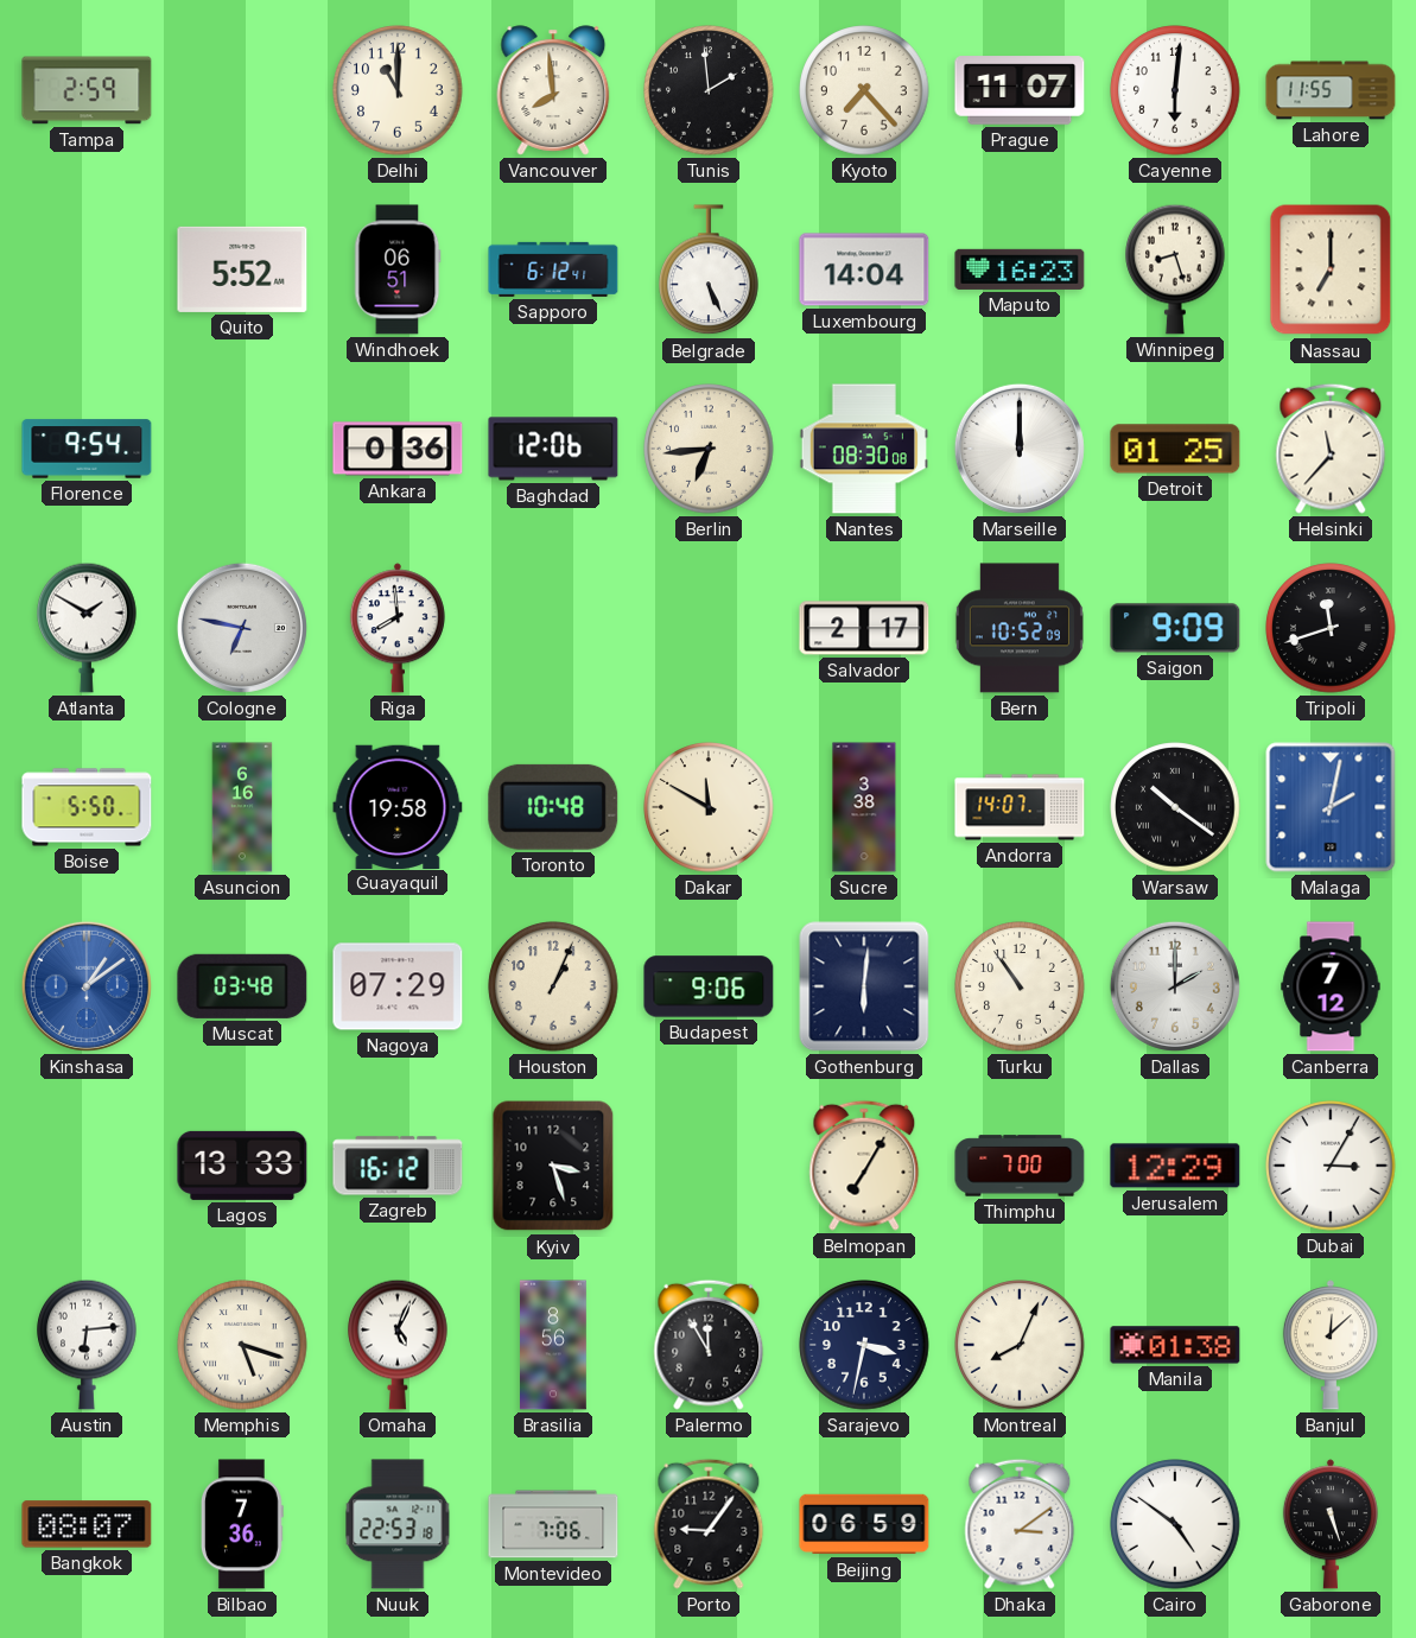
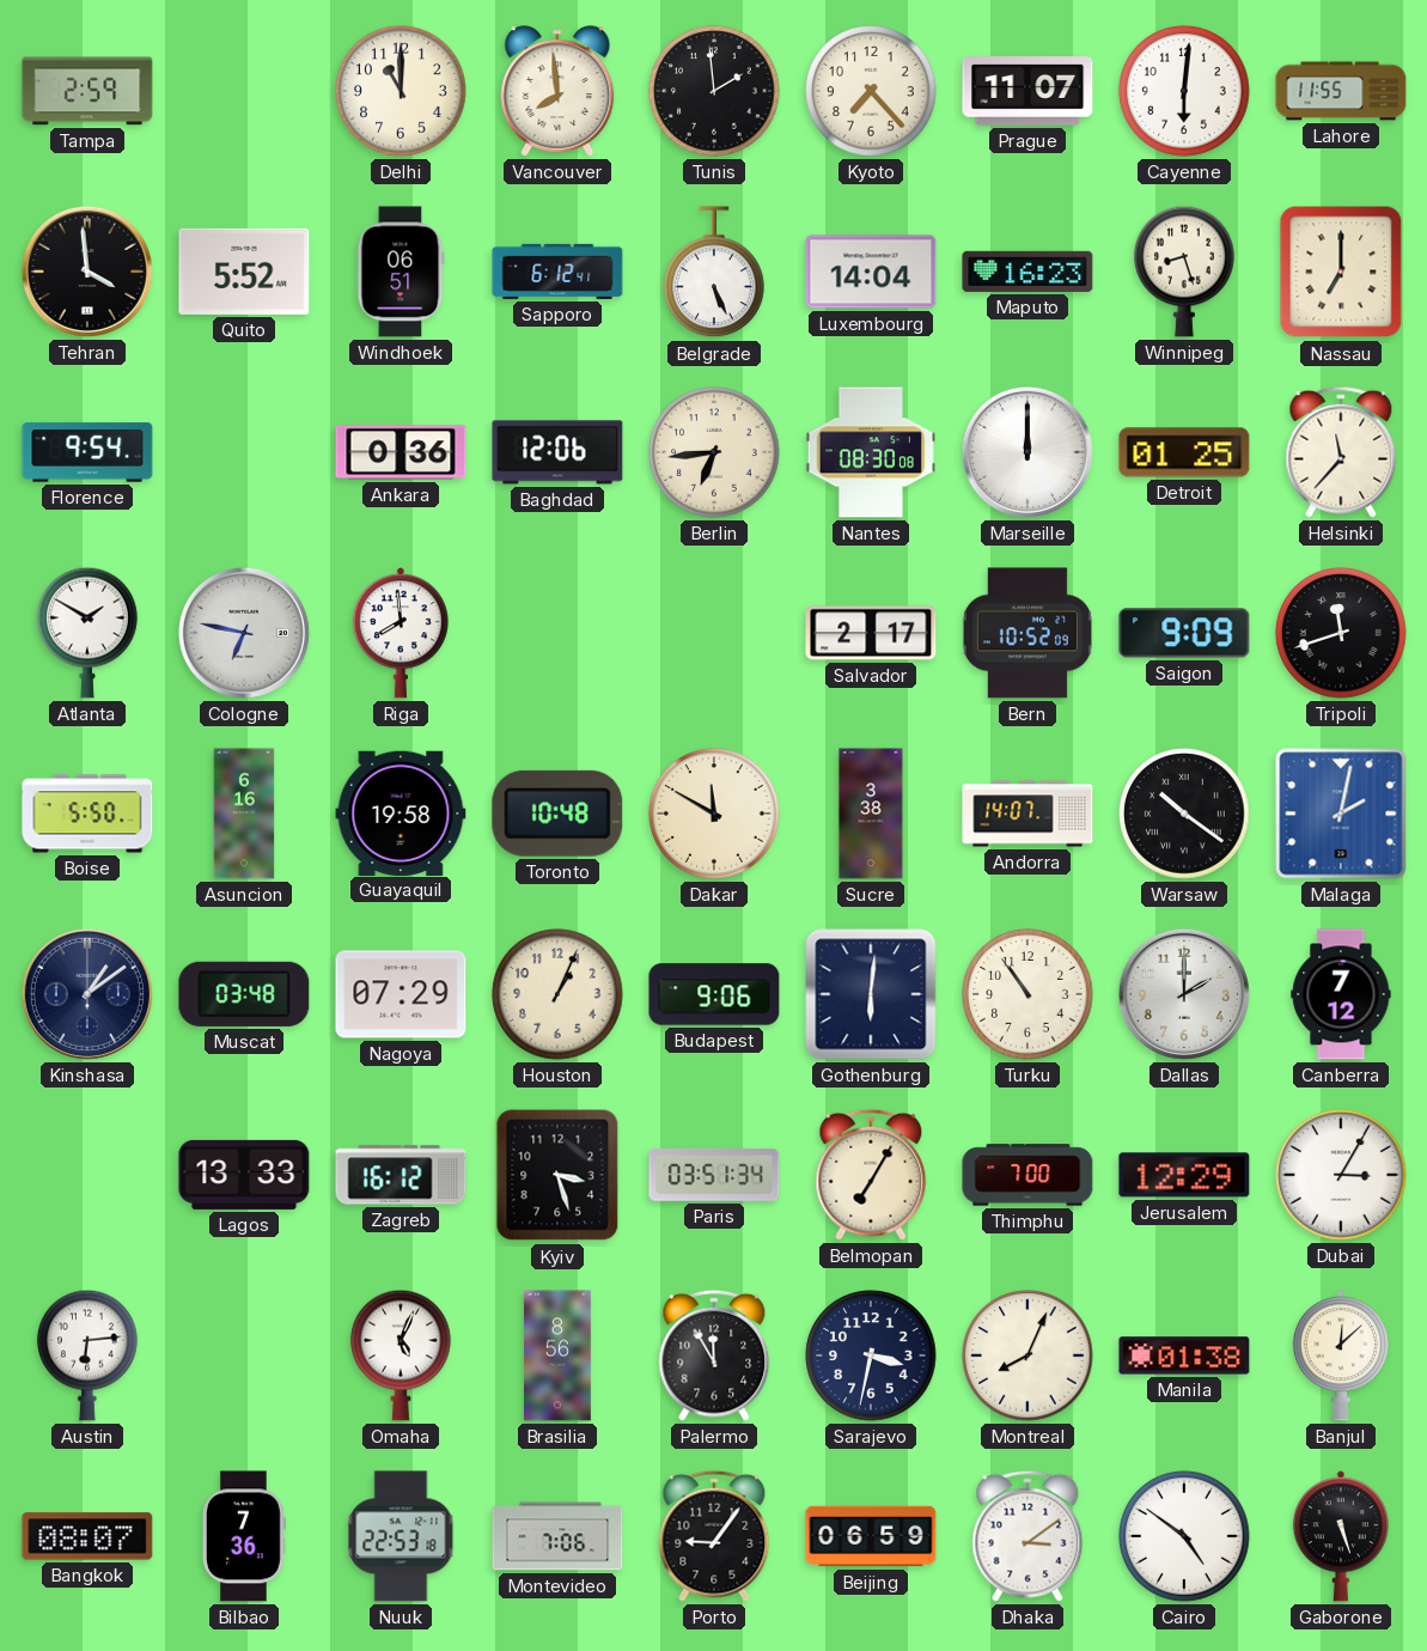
Tehran: none -> 3:59
Kinshasa dial: blue -> navy
Paris: none -> 03:51
Memphis: 5:18 -> none
